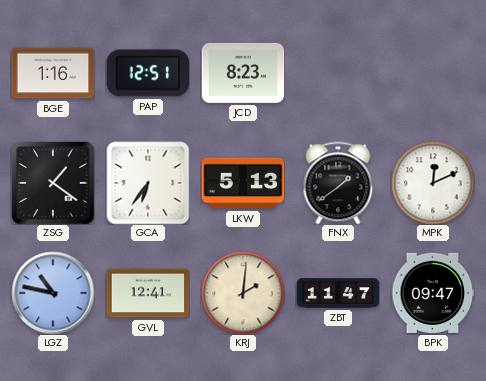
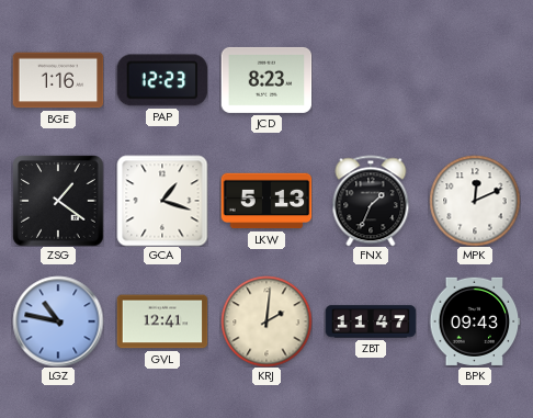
PAP: 12:51 -> 12:23
GCA: 6:36 -> 1:18
FNX: 1:39 -> 1:34
BPK: 09:47 -> 09:43
